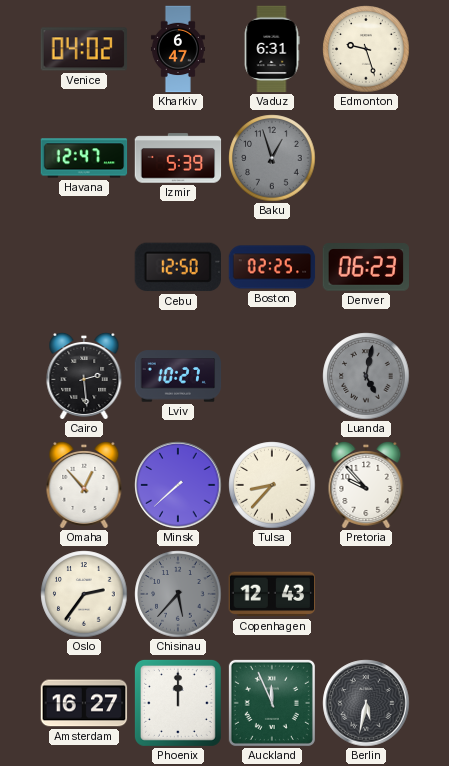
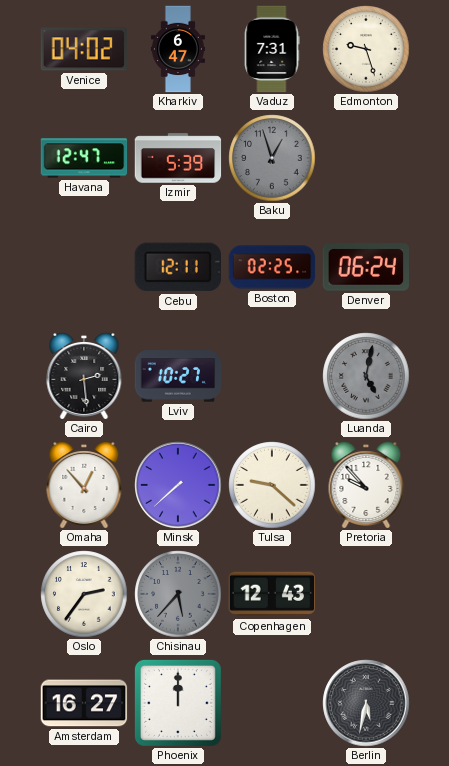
Vaduz: 6:31 -> 7:31
Cebu: 12:50 -> 12:11
Denver: 06:23 -> 06:24
Tulsa: 8:37 -> 9:22
Auckland: 11:56 -> none
